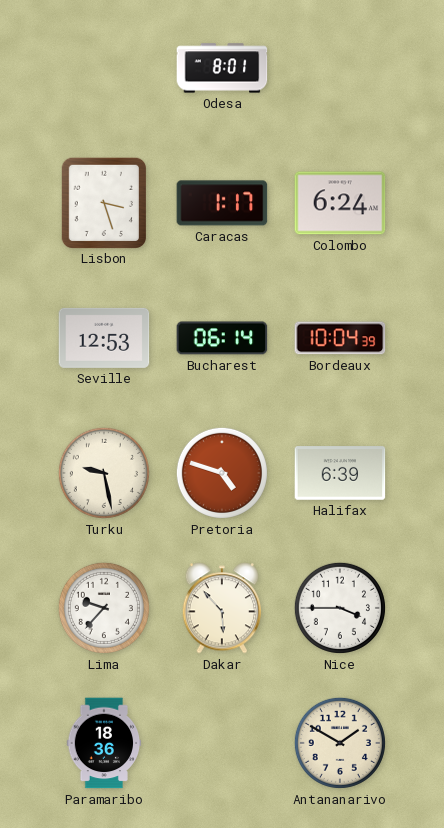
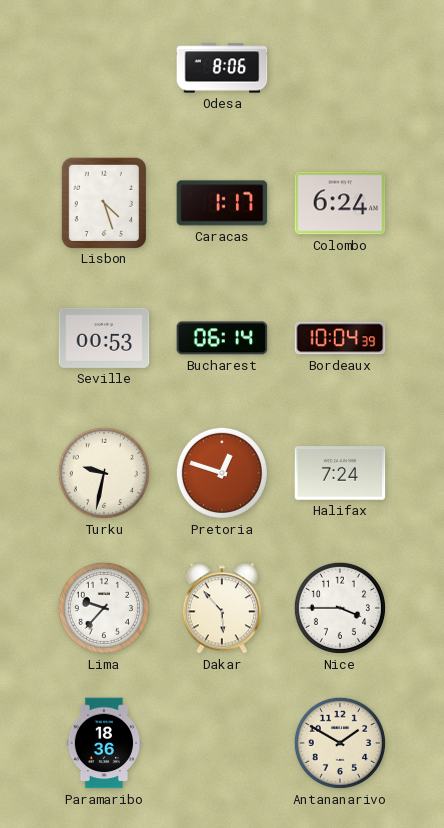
Odesa: 8:01 -> 8:06
Lisbon: 3:27 -> 4:27
Seville: 12:53 -> 00:53
Turku: 9:28 -> 9:32
Pretoria: 4:48 -> 12:48
Halifax: 6:39 -> 7:24
